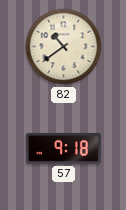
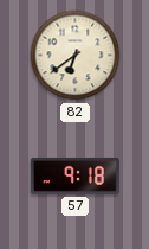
82: 10:39 -> 6:39
